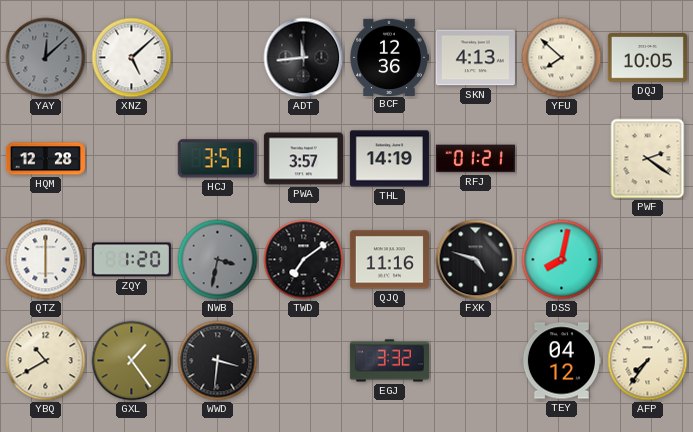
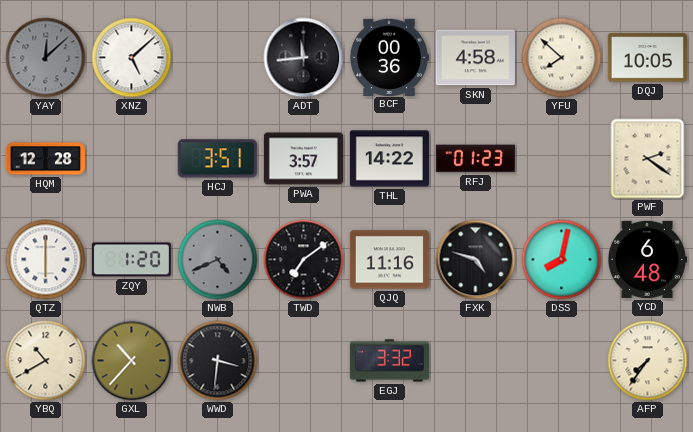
BCF: 12:36 -> 00:36
SKN: 4:13 -> 4:58
THL: 14:19 -> 14:22
RFJ: 01:21 -> 01:23
NWB: 3:32 -> 4:41
YCD: none -> 6:48
GXL: 1:24 -> 10:37
TEY: 04:12 -> none
